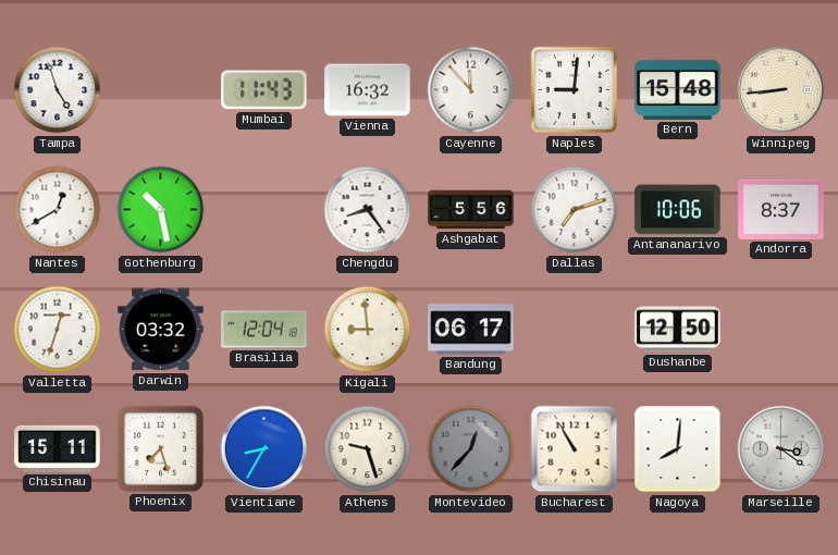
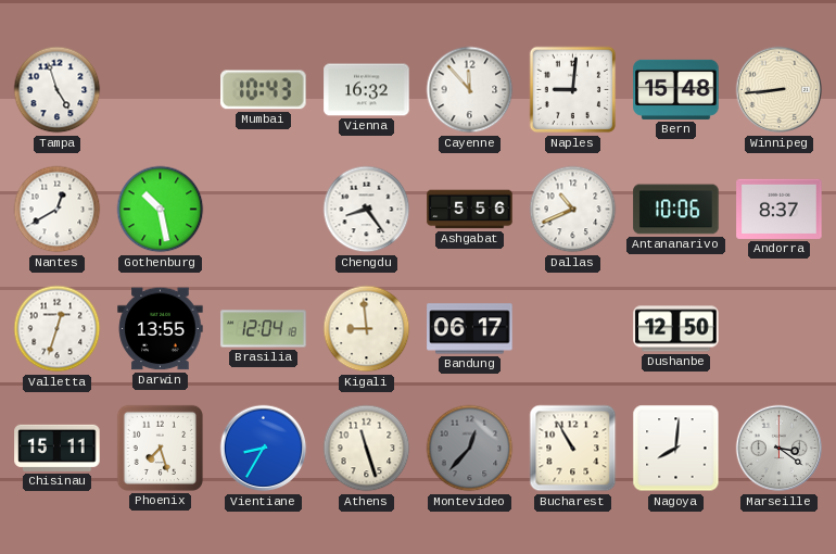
Mumbai: 11:43 -> 10:43
Dallas: 7:12 -> 10:41
Darwin: 03:32 -> 13:55
Athens: 9:27 -> 11:27
